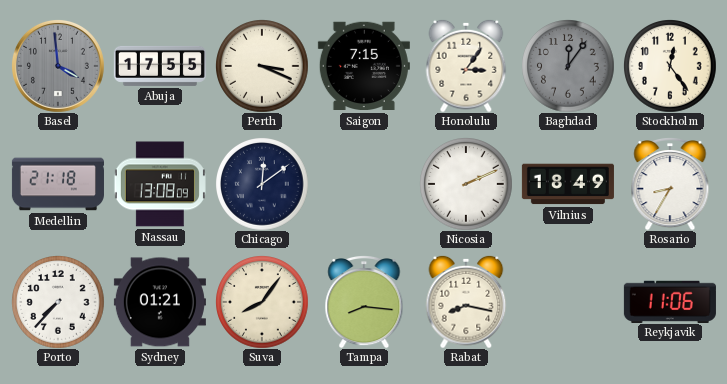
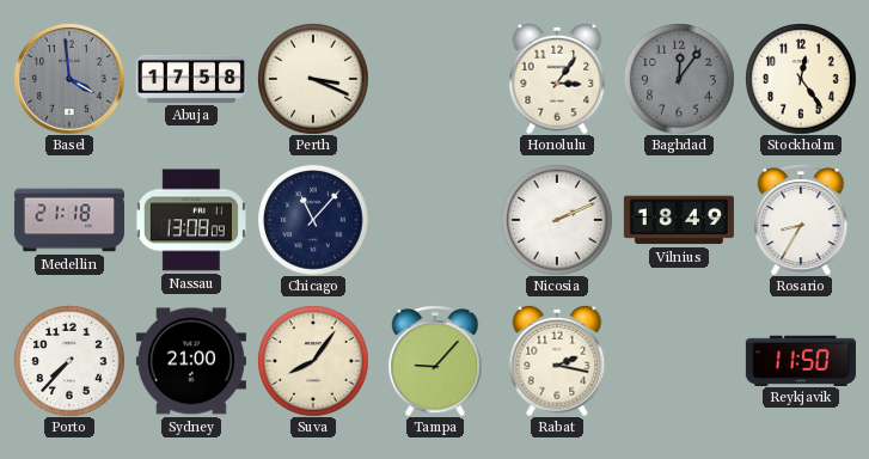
Abuja: 17:55 -> 17:58
Saigon: 7:15 -> none
Chicago: 12:09 -> 11:07
Sydney: 01:21 -> 21:00
Tampa: 8:16 -> 9:07
Rabat: 8:17 -> 2:17
Reykjavik: 11:06 -> 11:50
